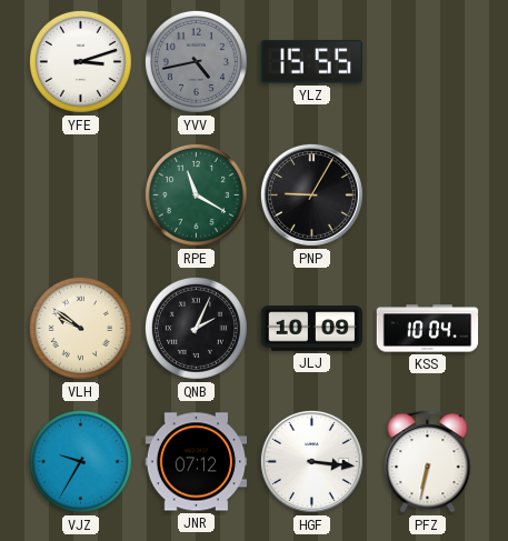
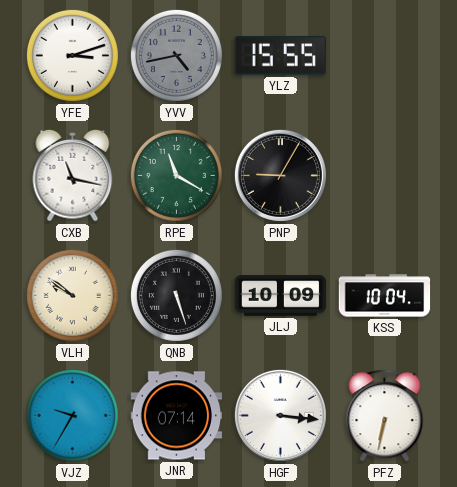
CXB: none -> 11:17
QNB: 2:04 -> 5:27
JNR: 07:12 -> 07:14
